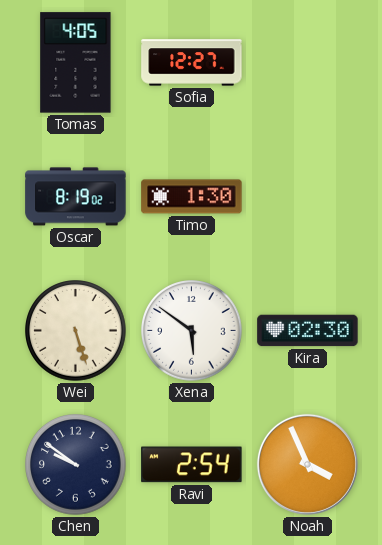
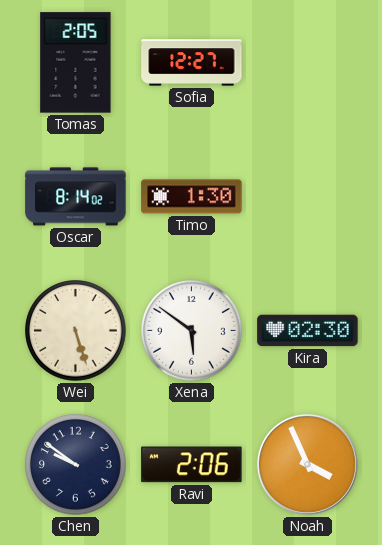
Tomas: 4:05 -> 2:05
Oscar: 8:19 -> 8:14
Ravi: 2:54 -> 2:06
